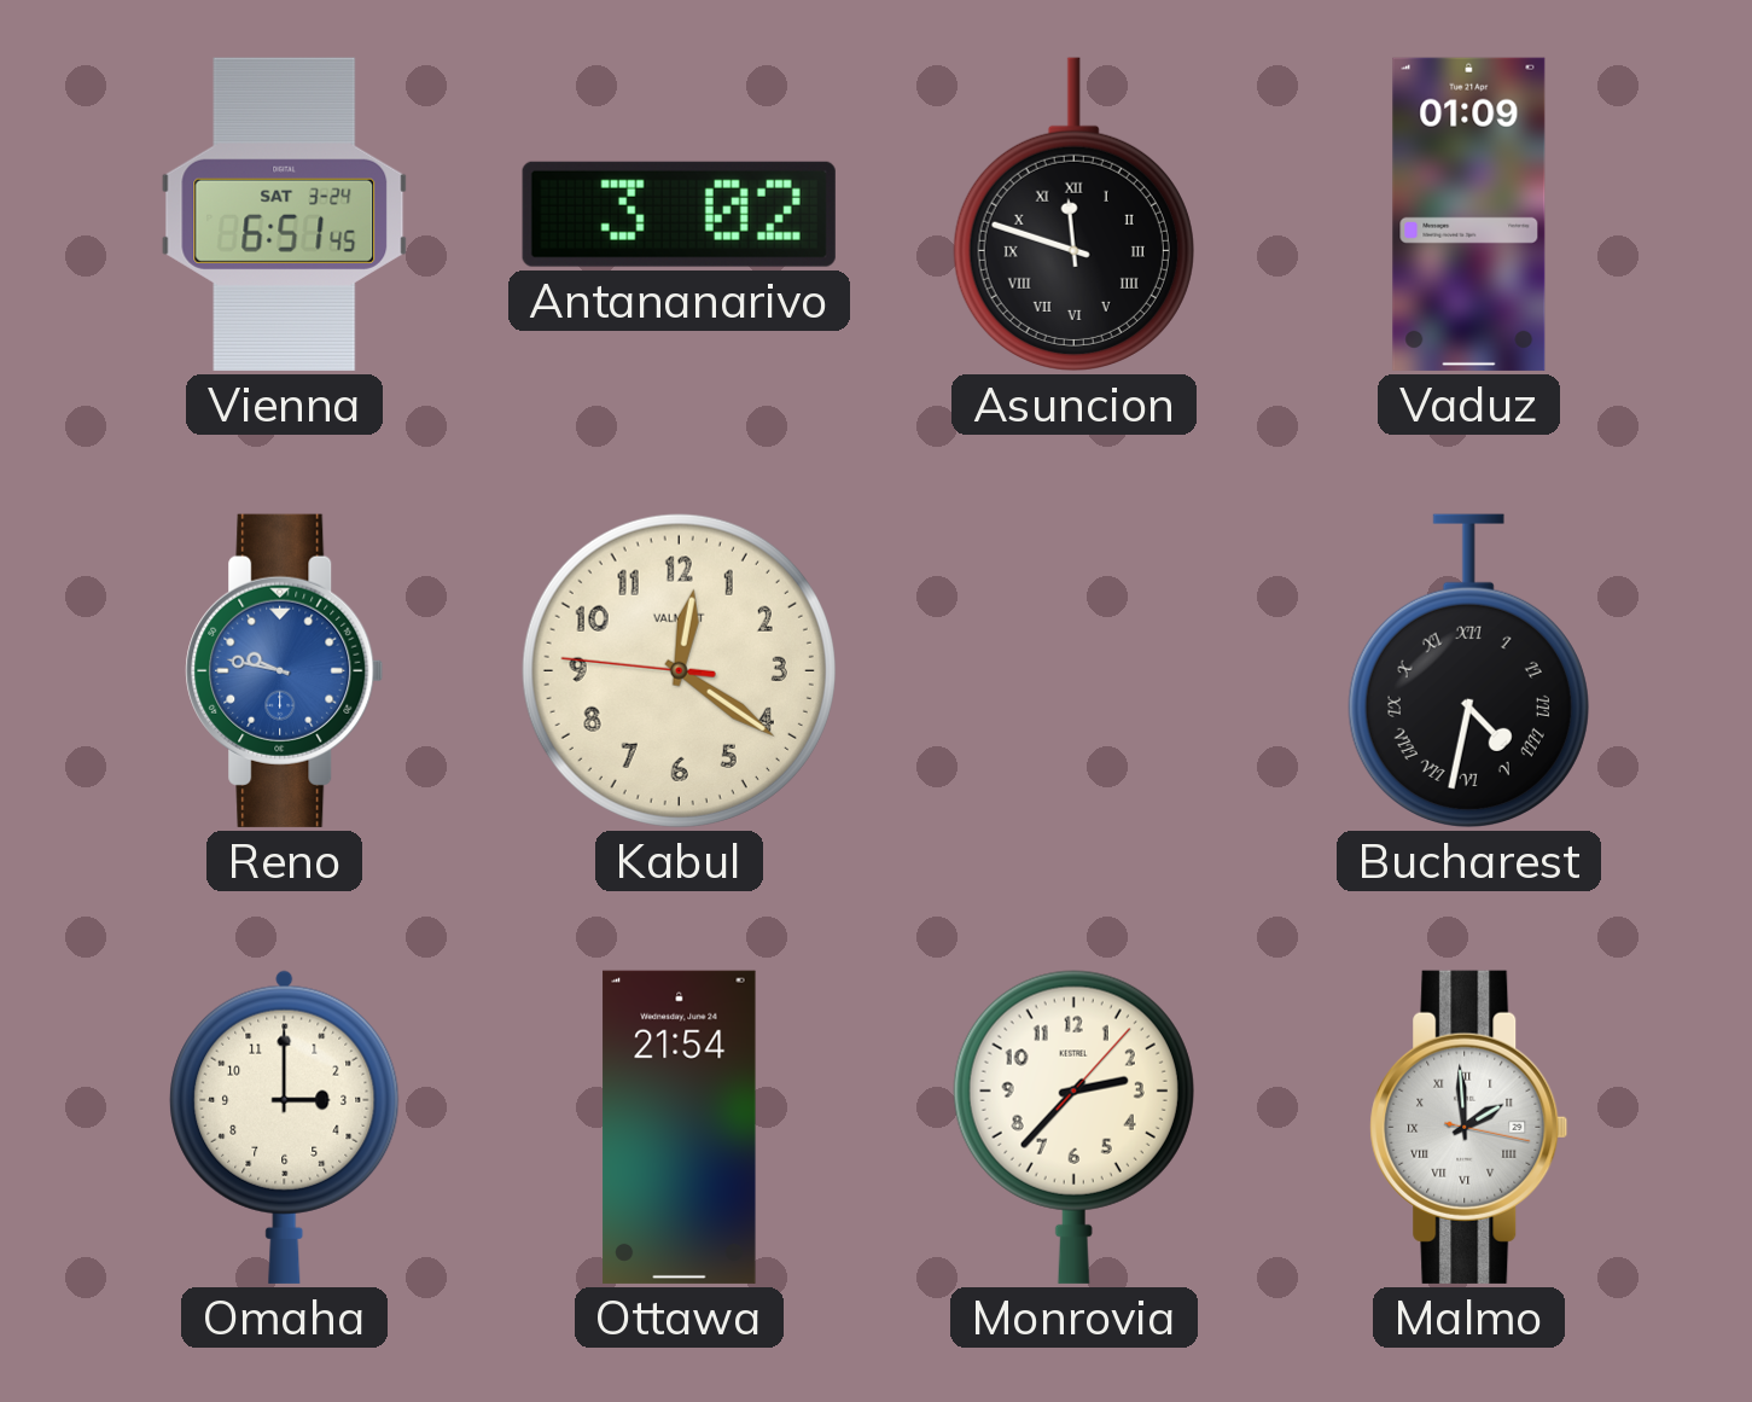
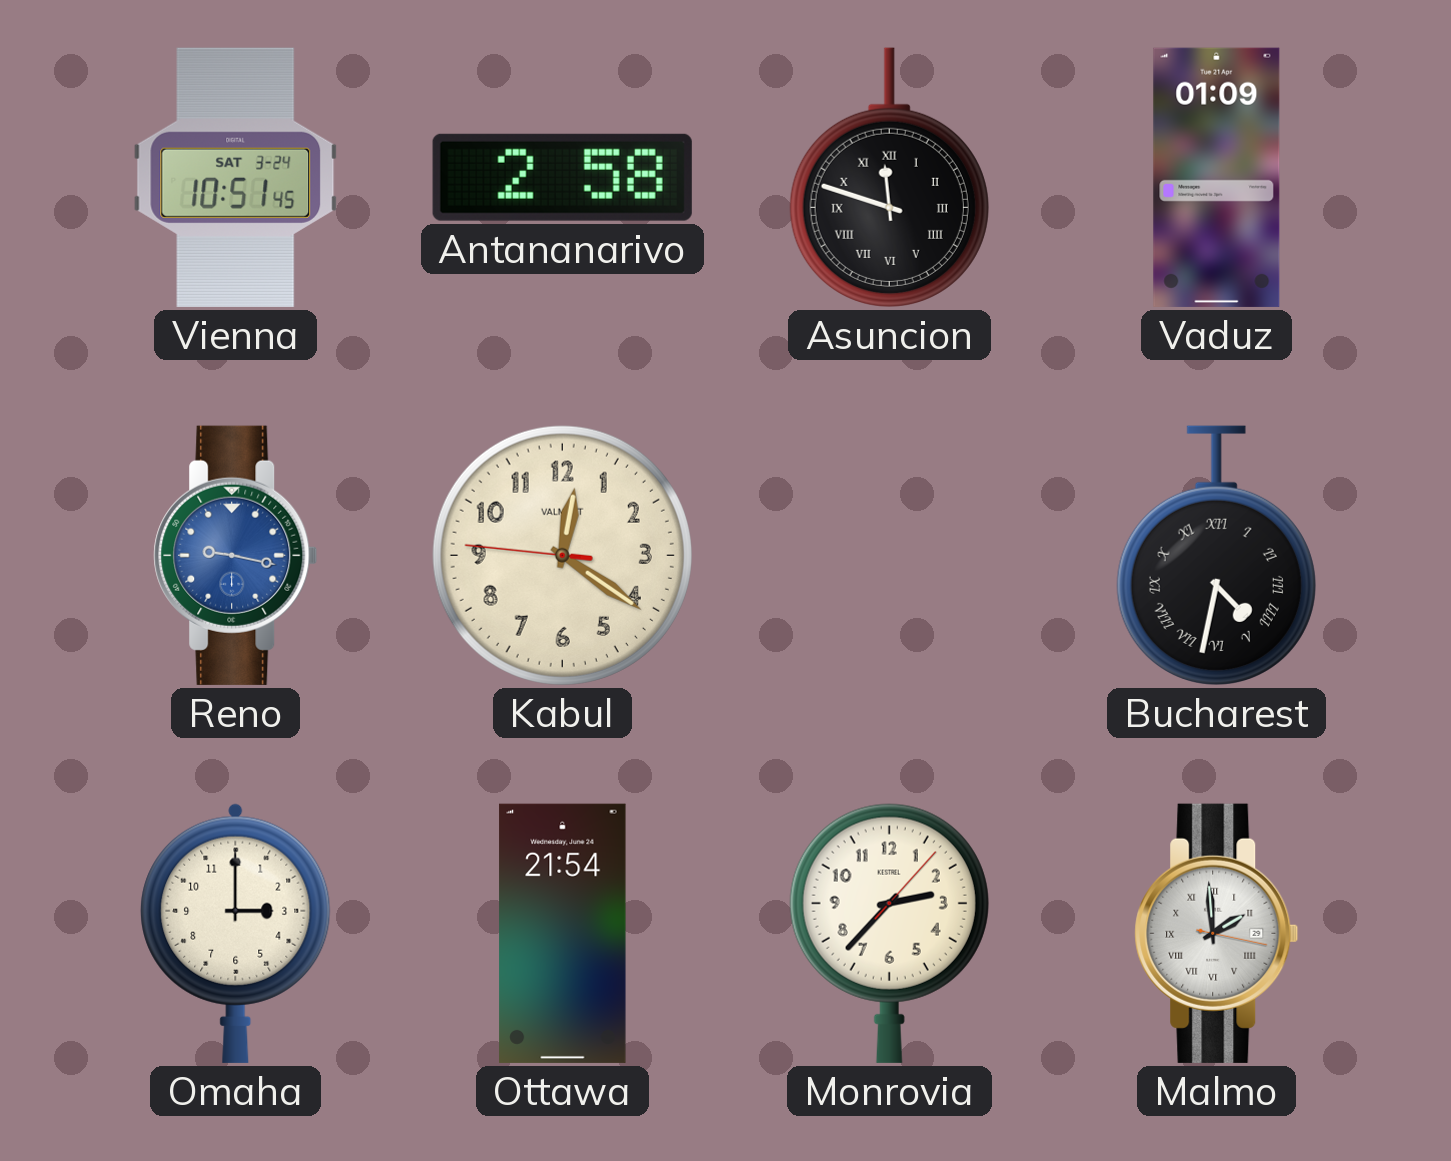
Vienna: 6:51 -> 10:51
Antananarivo: 3:02 -> 2:58
Reno: 9:47 -> 9:17
